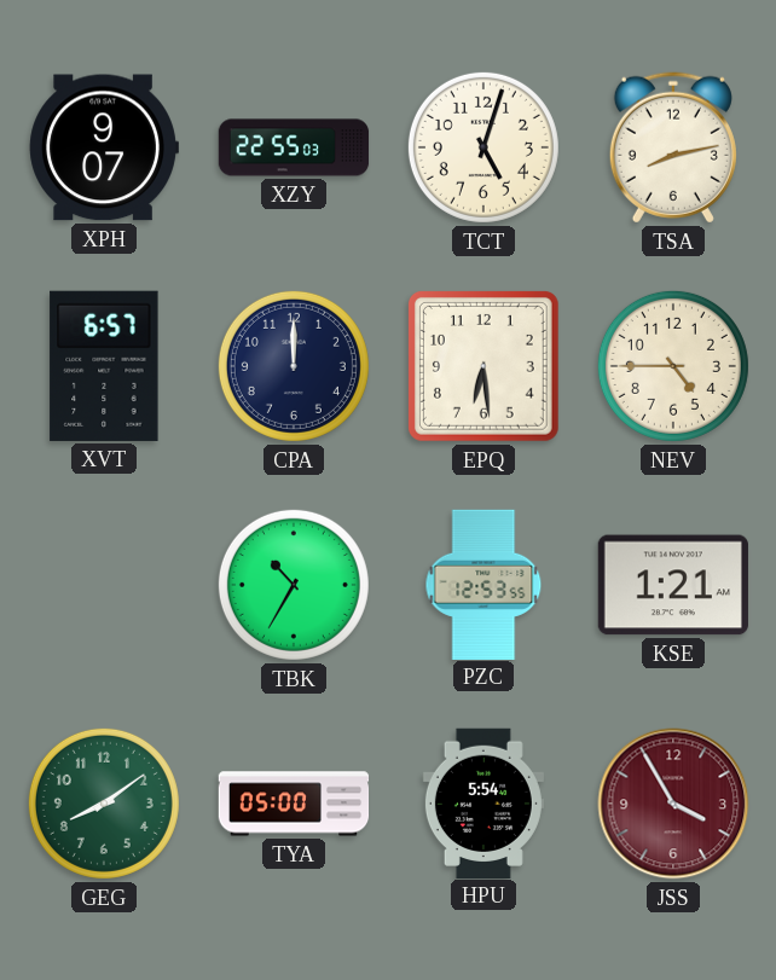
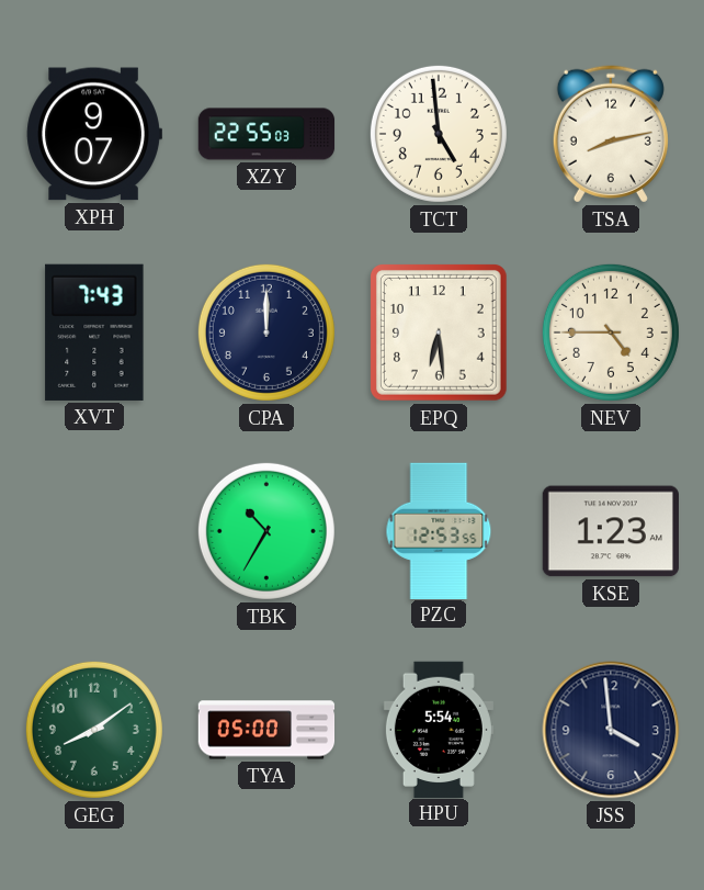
TCT: 5:03 -> 4:59
XVT: 6:57 -> 7:43
KSE: 1:21 -> 1:23
JSS: 3:55 -> 3:59
JSS dial: burgundy -> navy
